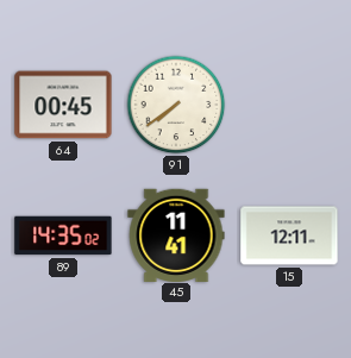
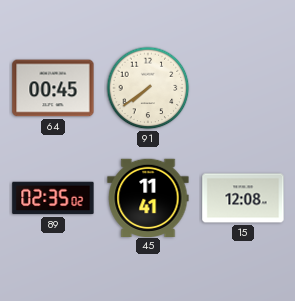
89: 14:35 -> 02:35
15: 12:11 -> 12:08
